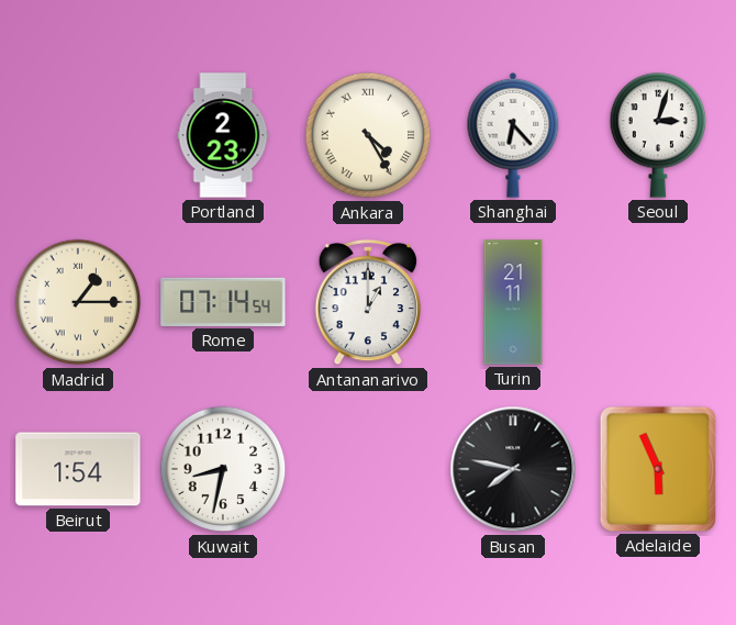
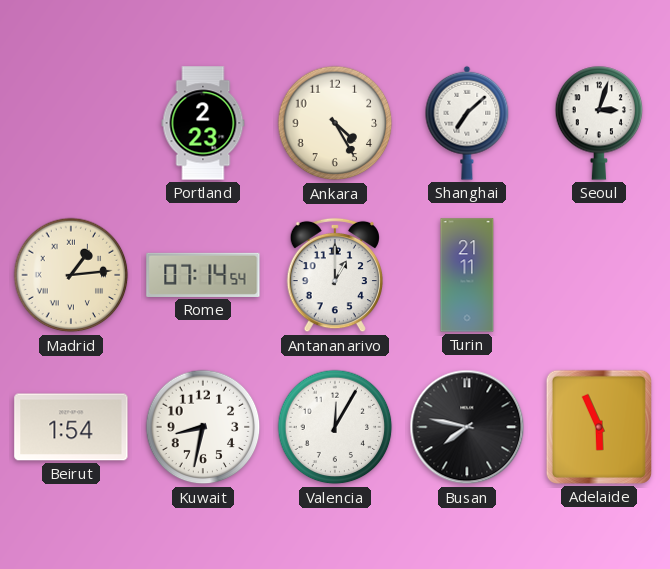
Ankara numerals: Roman -> Arabic
Shanghai: 6:23 -> 7:08
Madrid: 1:15 -> 1:14
Valencia: none -> 12:05
